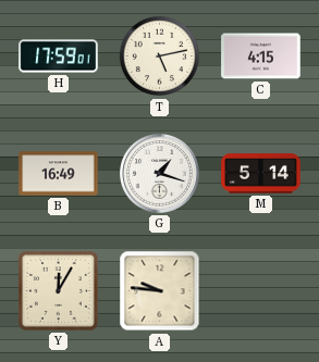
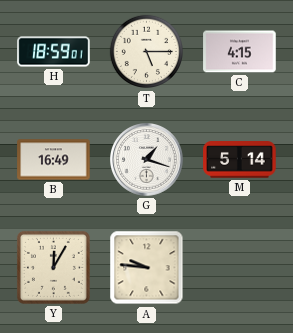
H: 17:59 -> 18:59
T: 5:13 -> 5:15
